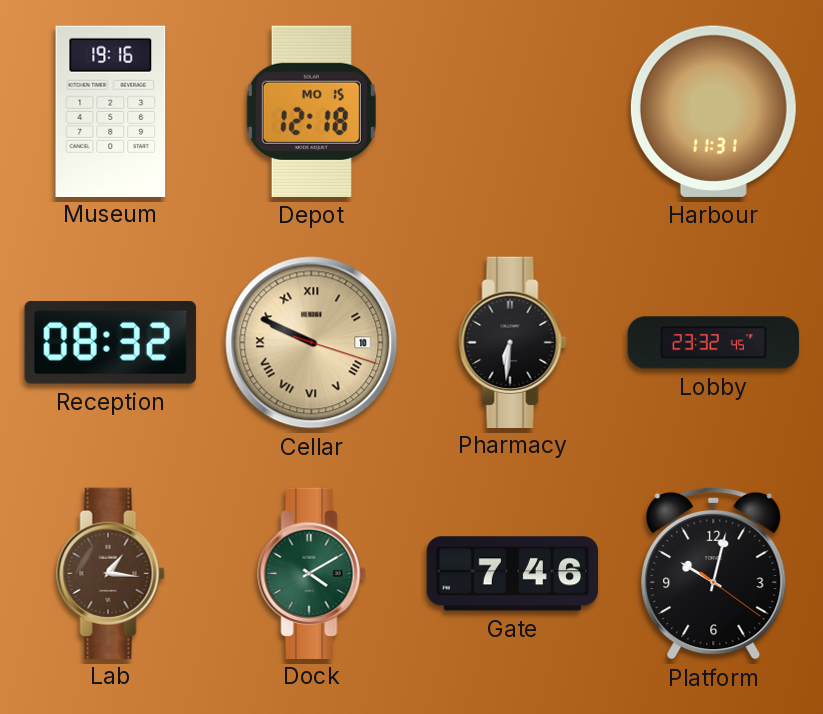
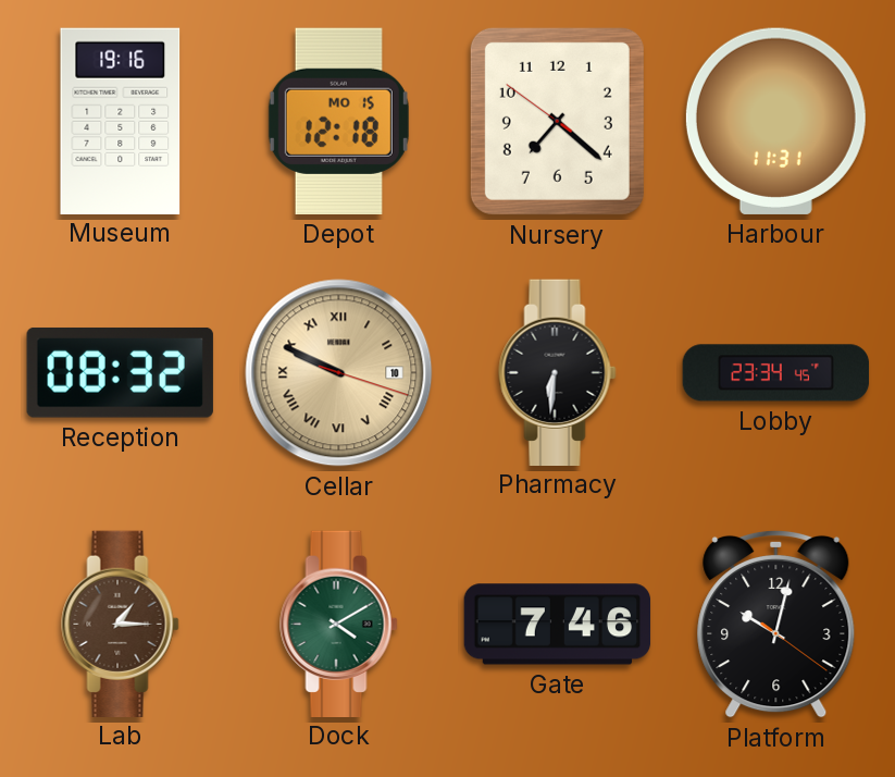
Nursery: none -> 7:21
Lobby: 23:32 -> 23:34
Lab: 1:16 -> 1:15
